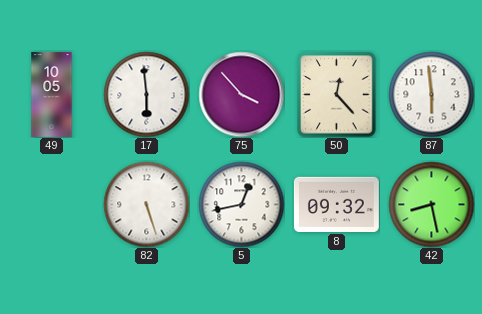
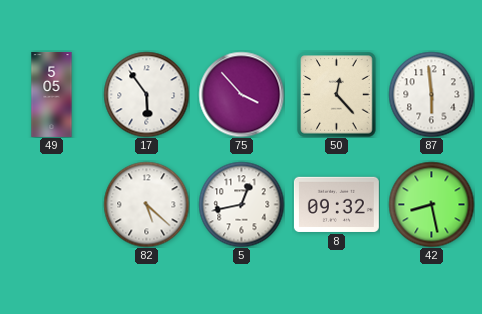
49: 10:05 -> 5:05
17: 5:59 -> 5:54
82: 5:27 -> 5:22
